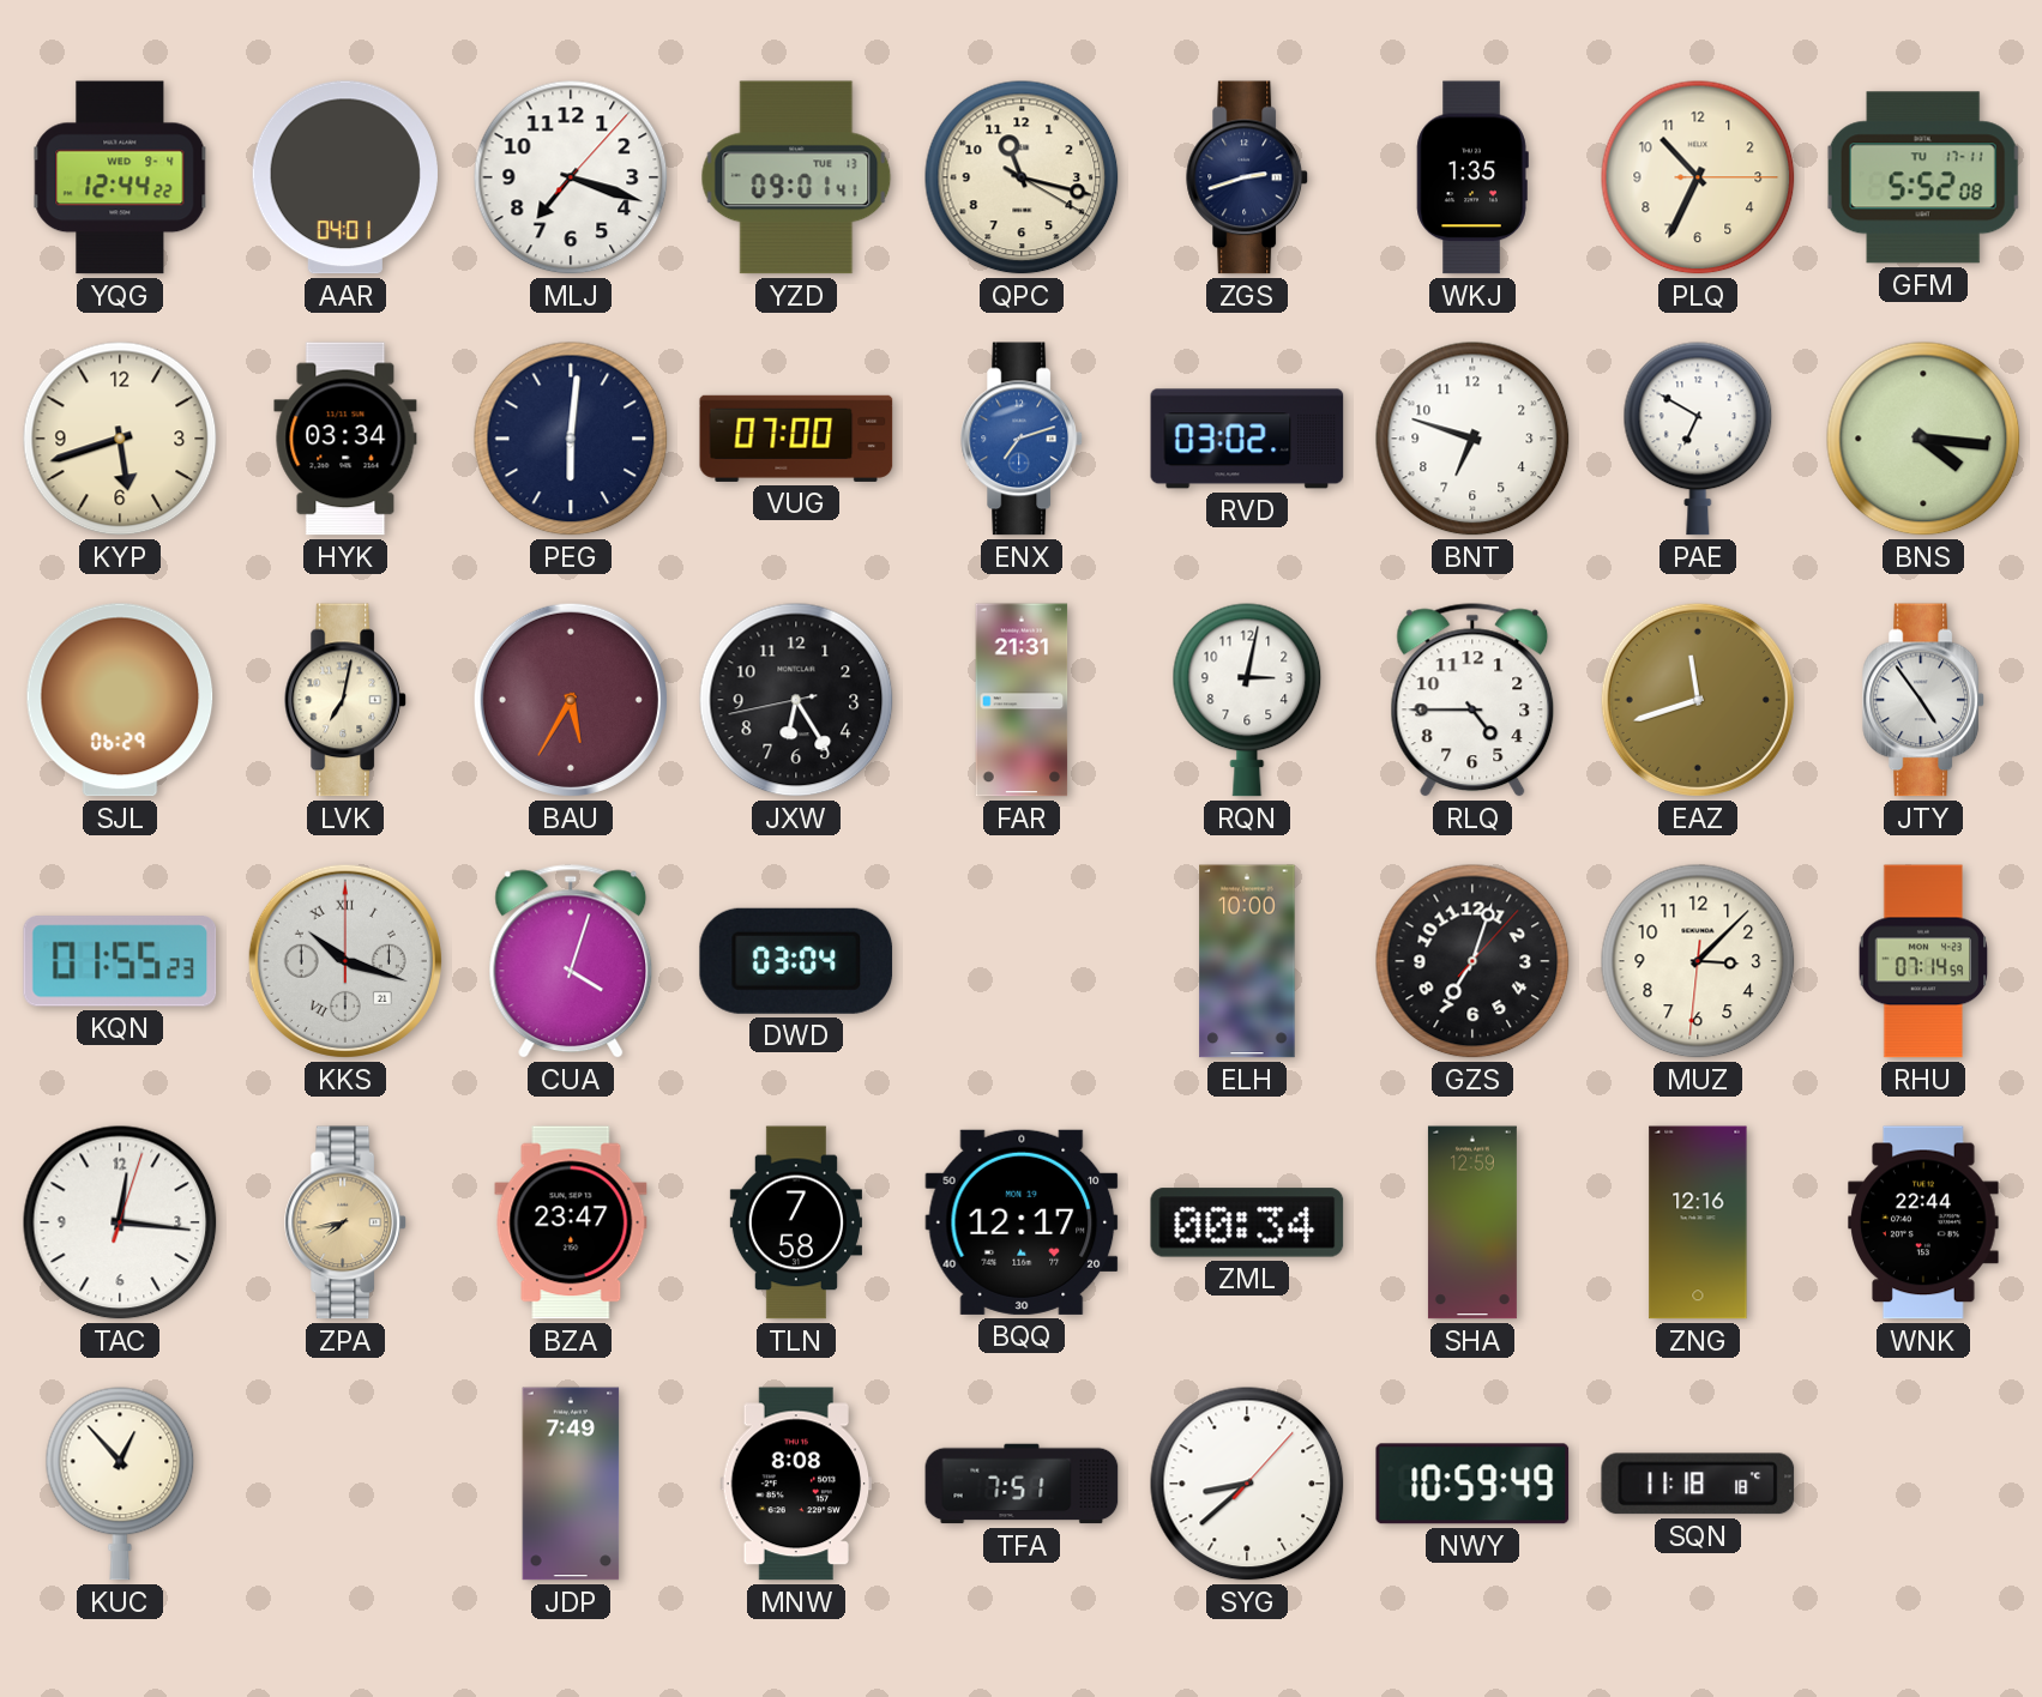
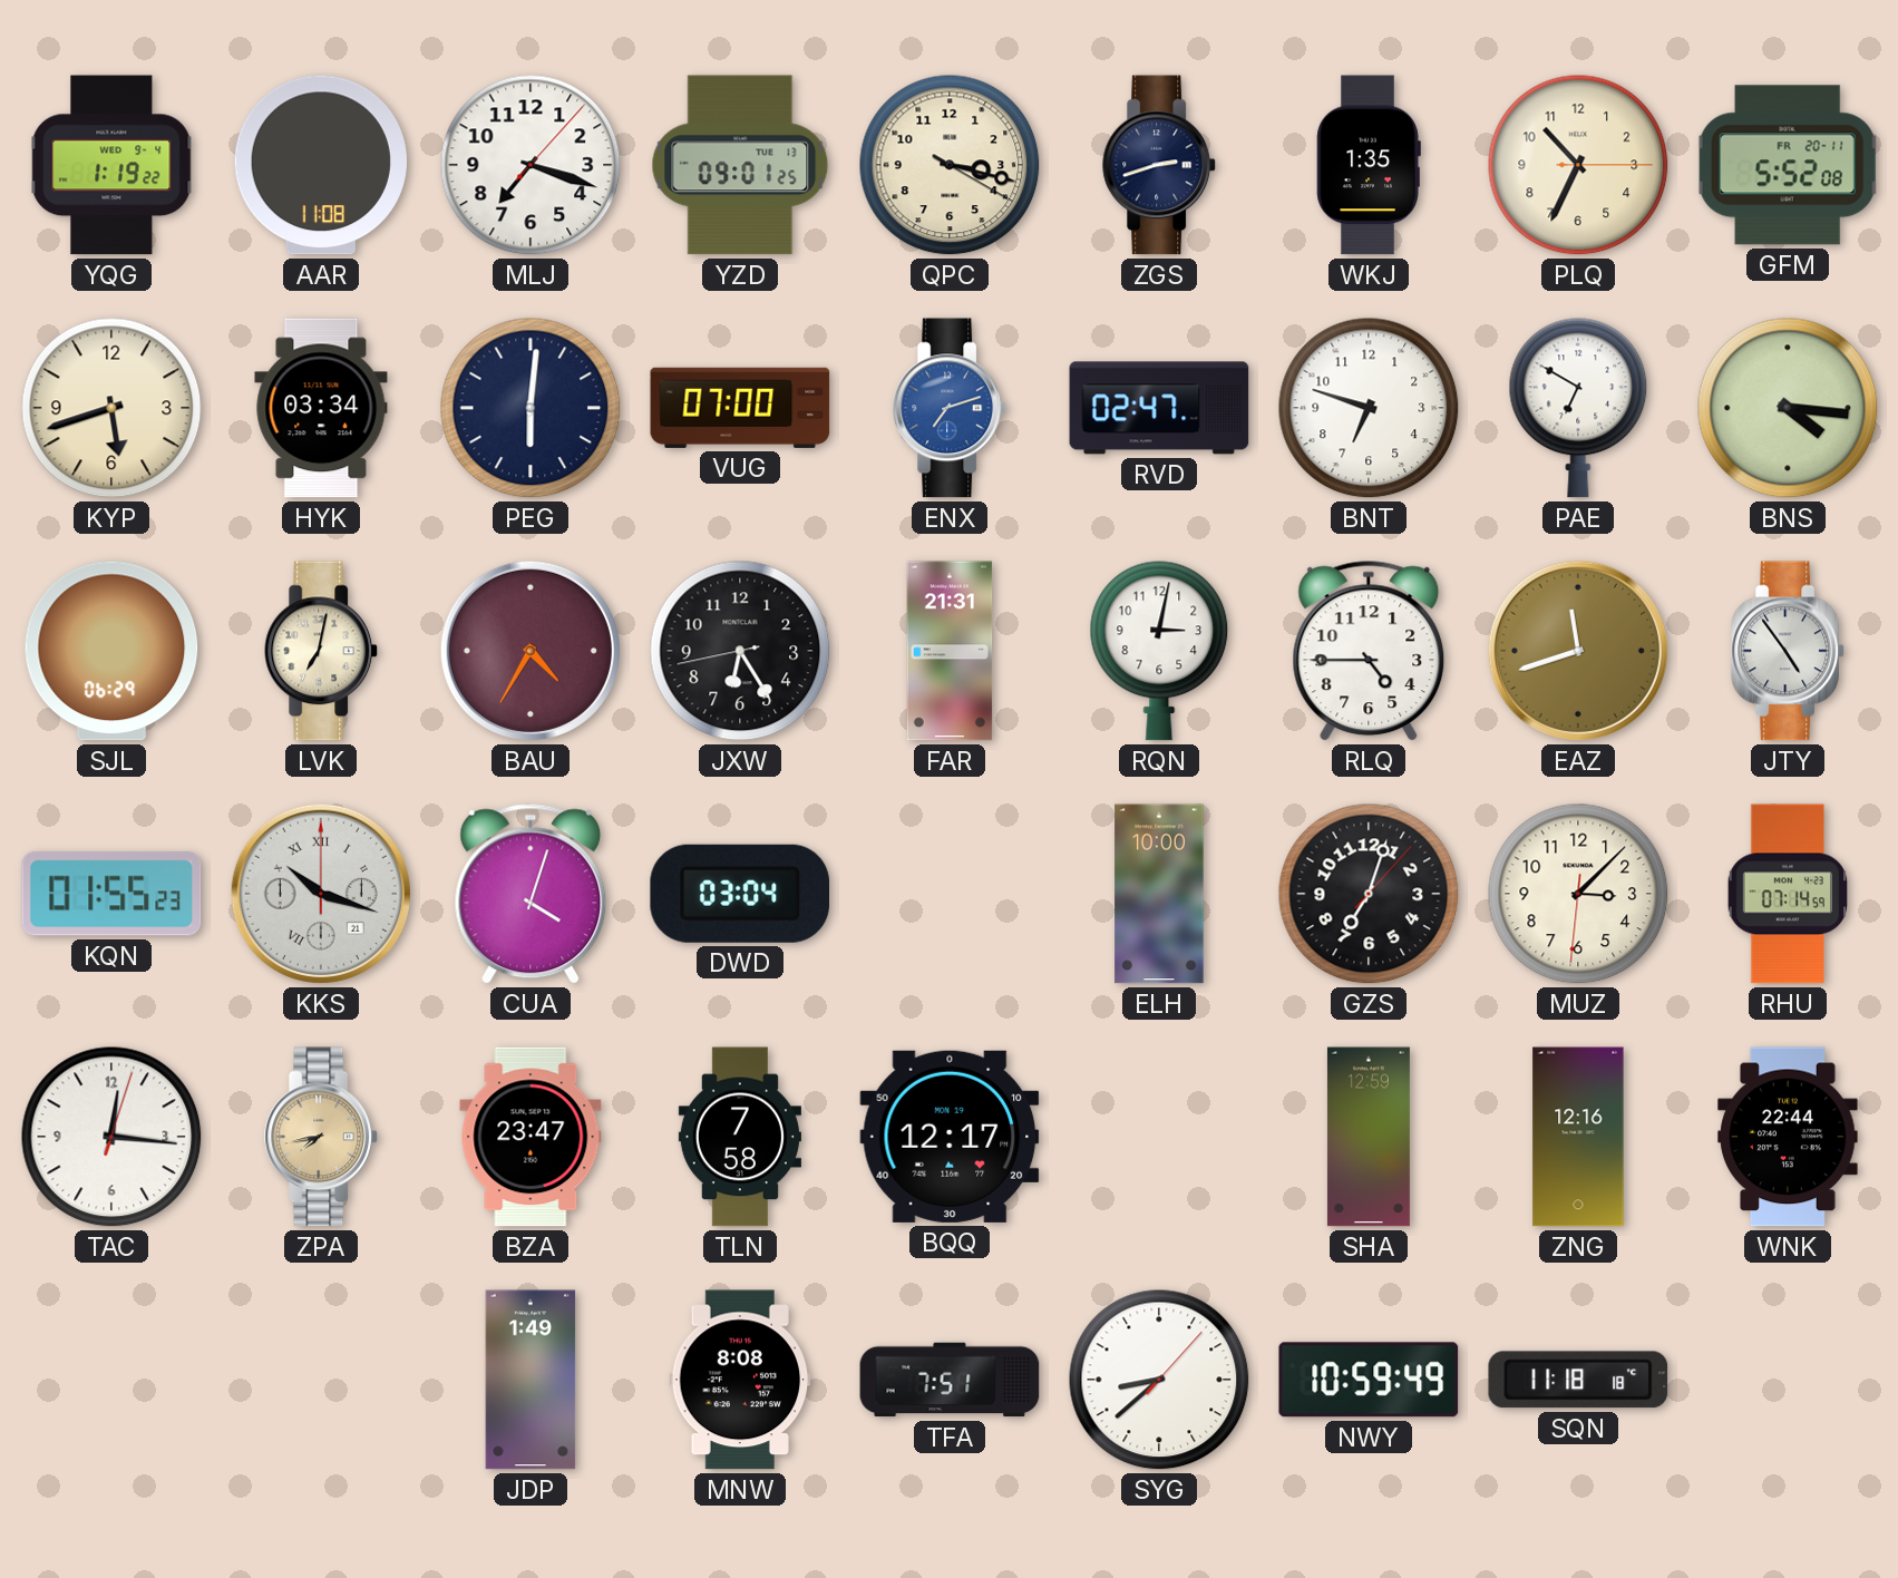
YQG: 12:44 -> 1:19
AAR: 04:01 -> 11:08
YZD: 09:01:41 -> 09:01:25
QPC: 11:17 -> 3:17
GFM date: TU 17-11 -> FR 20-11
RVD: 03:02 -> 02:47
BAU: 5:35 -> 4:35
ZML: 00:34 -> none
KUC: 12:53 -> none
JDP: 7:49 -> 1:49
